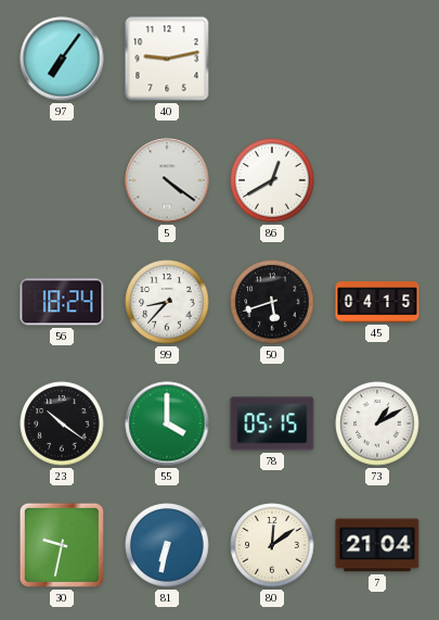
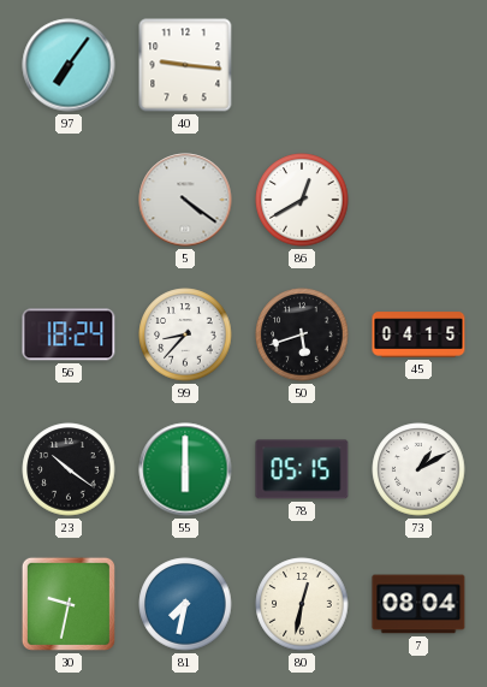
40: 9:13 -> 9:16
55: 4:00 -> 6:00
81: 6:32 -> 7:32
80: 12:09 -> 12:32
7: 21:04 -> 08:04
